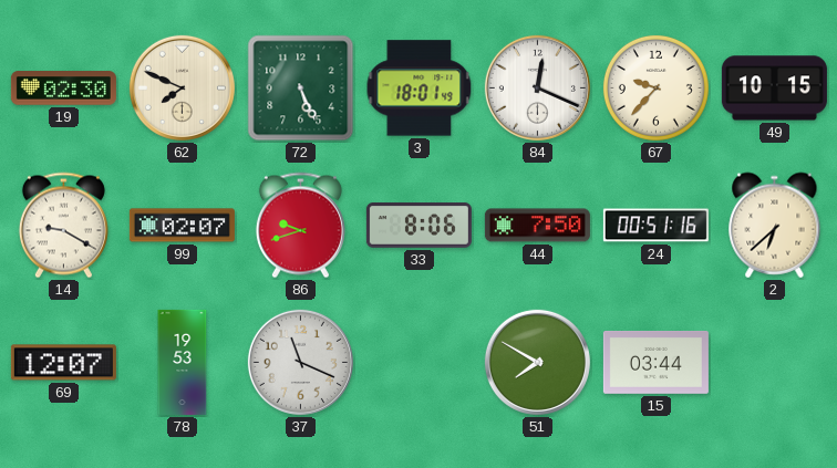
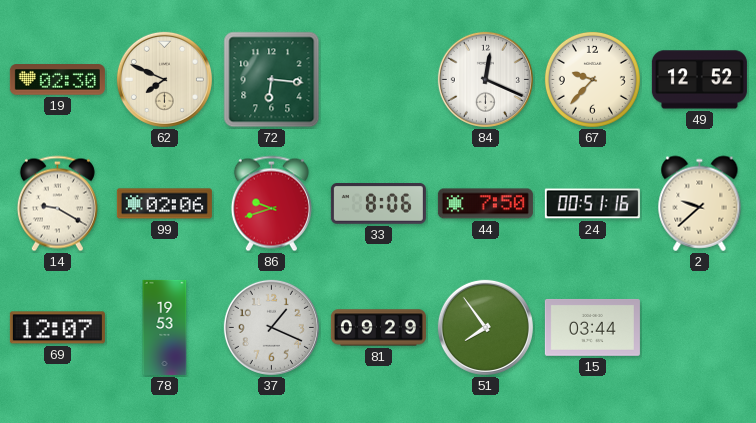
72: 5:26 -> 6:16
3: 18:01 -> none
49: 10:15 -> 12:52
99: 02:07 -> 02:06
2: 6:38 -> 9:38
37: 11:19 -> 1:19
81: none -> 09:29
51: 7:50 -> 7:54
